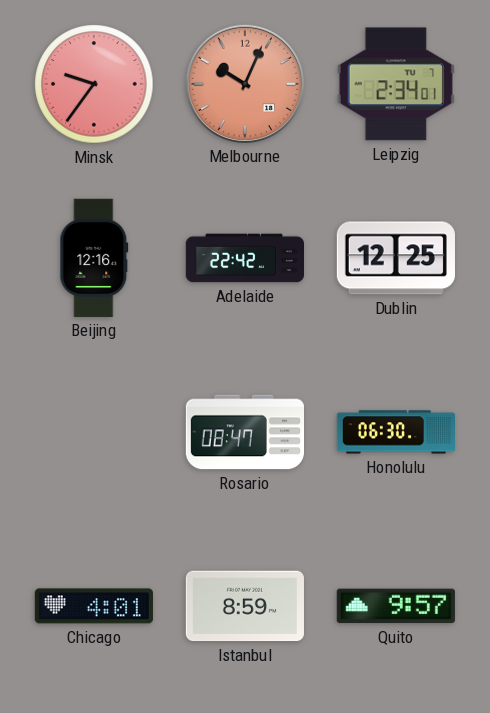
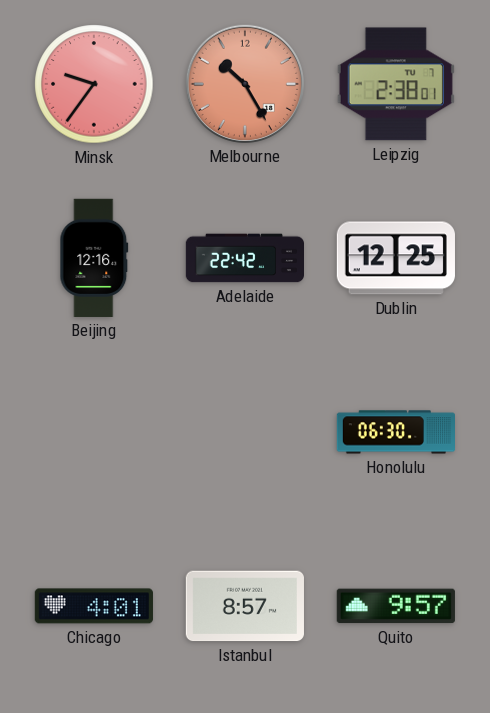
Melbourne: 10:04 -> 10:25
Leipzig: 2:34 -> 2:38
Rosario: 08:47 -> none
Istanbul: 8:59 -> 8:57
